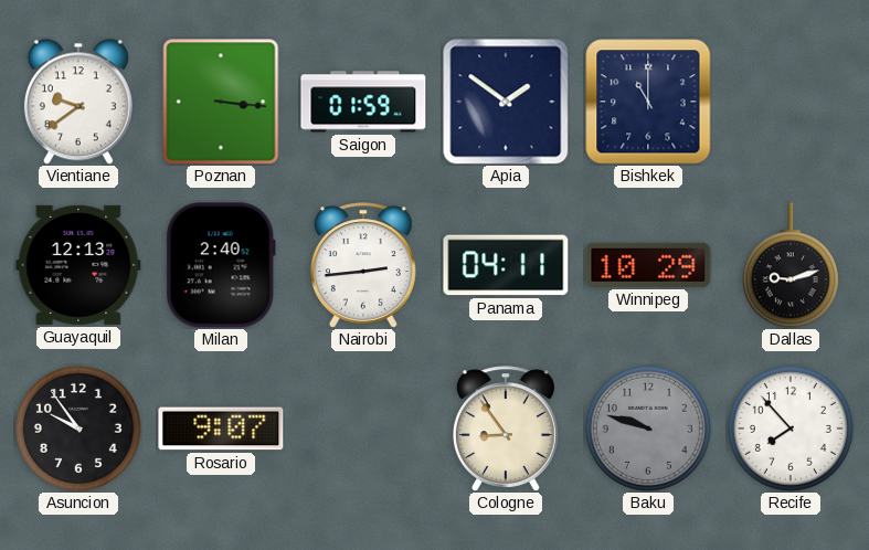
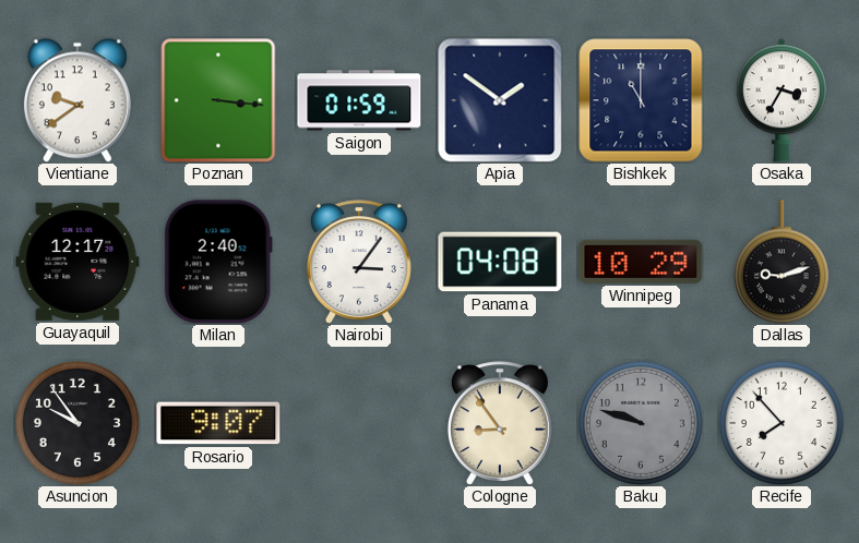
Osaka: none -> 3:35
Guayaquil: 12:13 -> 12:17
Nairobi: 2:44 -> 3:06
Panama: 04:11 -> 04:08
